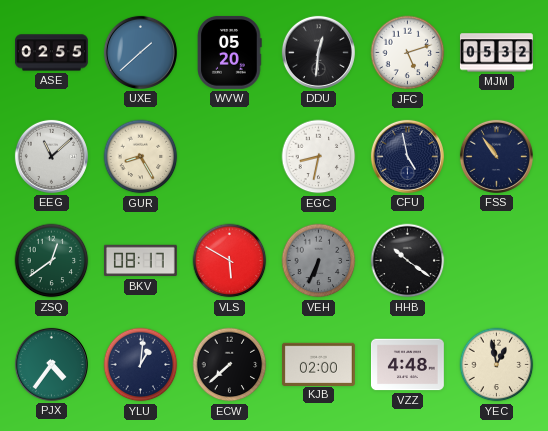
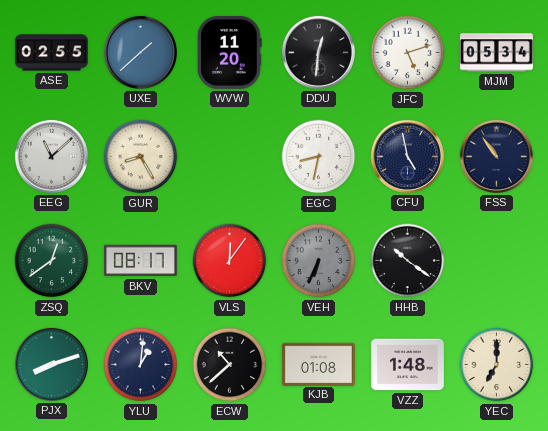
WVW: 05:20 -> 11:20
MJM: 05:32 -> 05:34
VLS: 5:50 -> 12:06
PJX: 4:36 -> 8:12
ECW: 7:38 -> 10:38
KJB: 02:00 -> 01:08
VZZ: 4:48 -> 1:48
YEC: 12:58 -> 7:00
